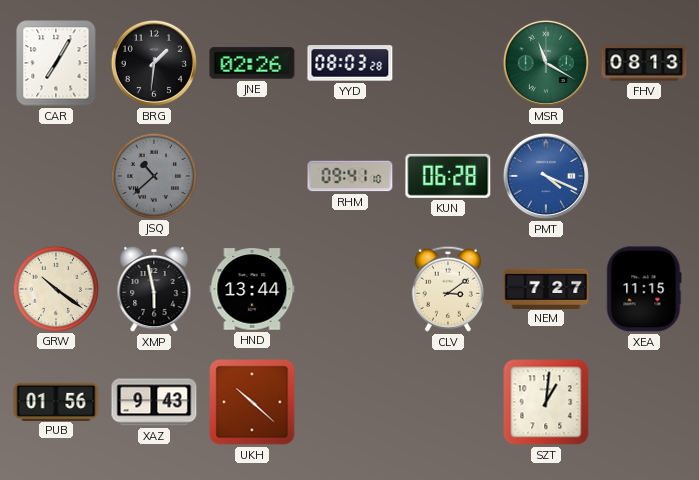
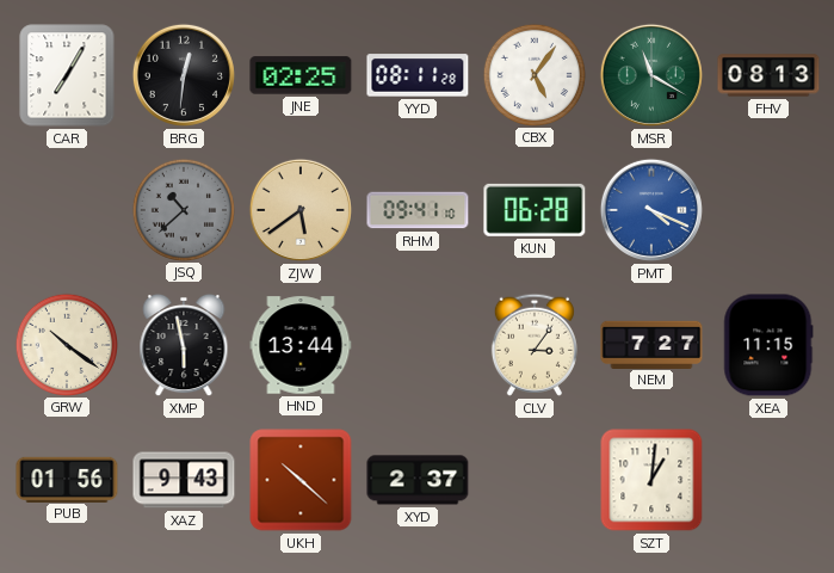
BRG: 1:31 -> 12:31
JNE: 02:26 -> 02:25
YYD: 08:03 -> 08:11
CBX: none -> 5:06
ZJW: none -> 5:39
CLV: 3:09 -> 3:06
XYD: none -> 2:37
